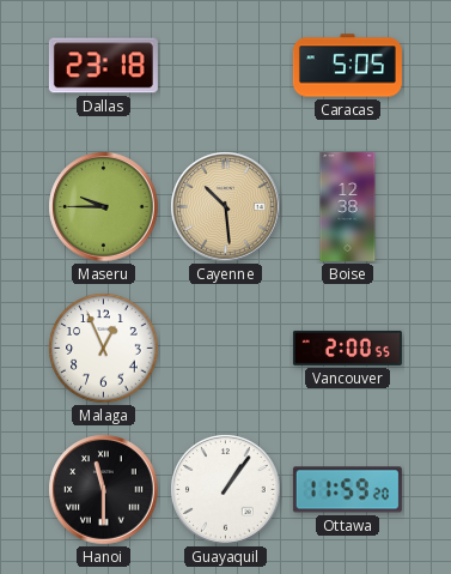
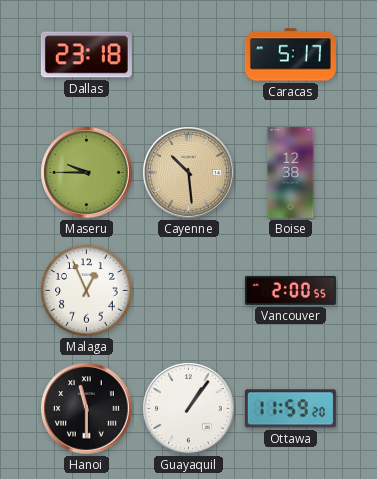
Caracas: 5:05 -> 5:17
